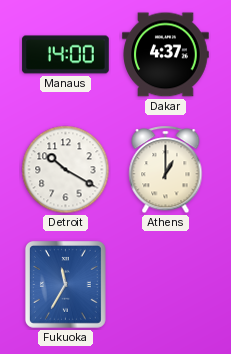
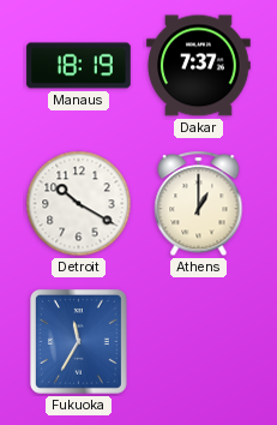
Manaus: 14:00 -> 18:19
Dakar: 4:37 -> 7:37
